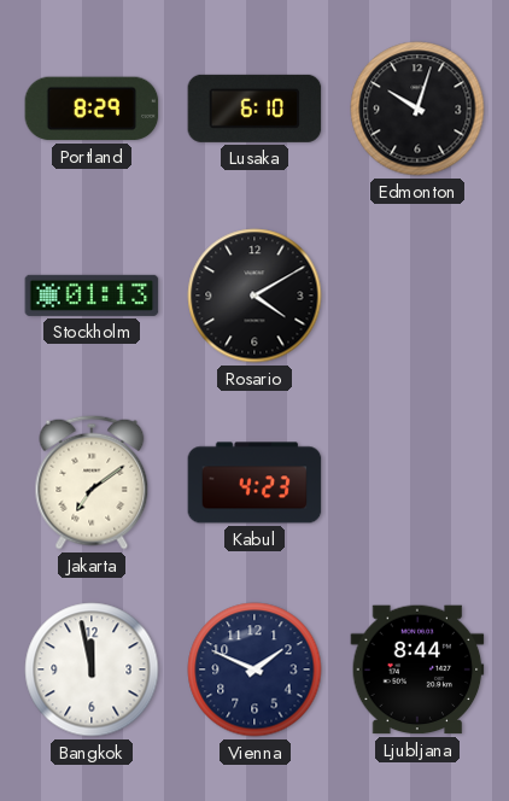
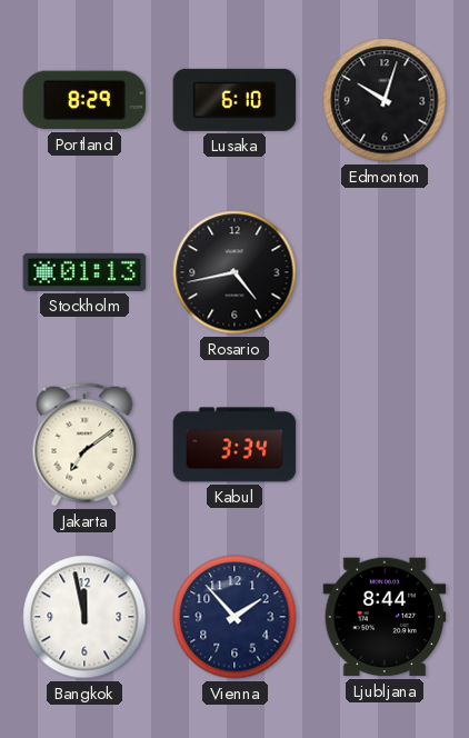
Rosario: 4:10 -> 4:43
Kabul: 4:23 -> 3:34
Vienna: 1:49 -> 1:53
